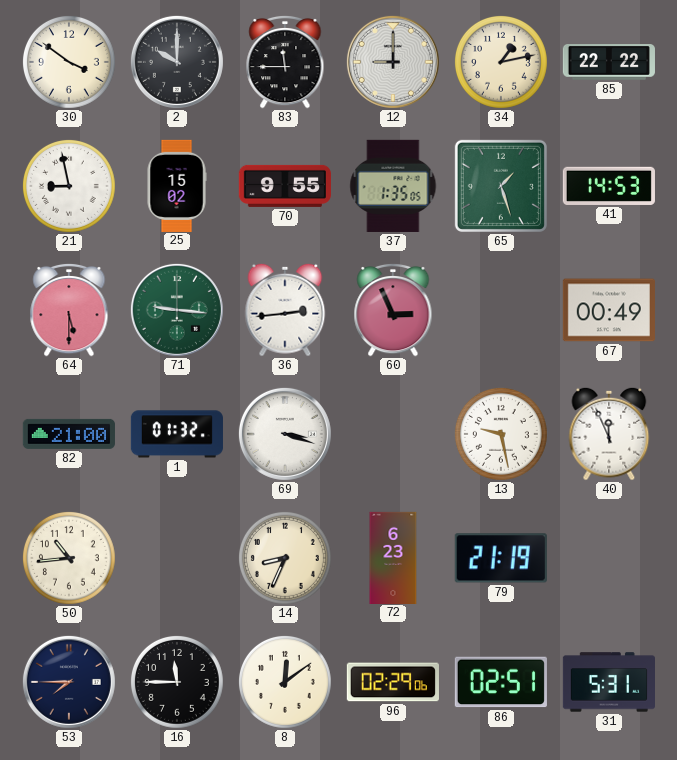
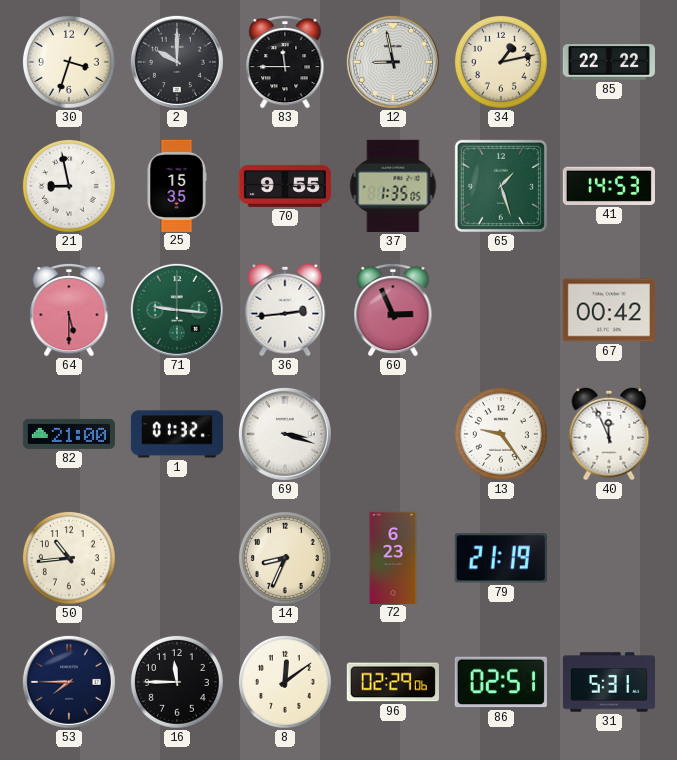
30: 3:51 -> 3:33
12: 9:00 -> 8:58
25: 15:02 -> 15:35
67: 00:49 -> 00:42
13: 9:28 -> 9:24
